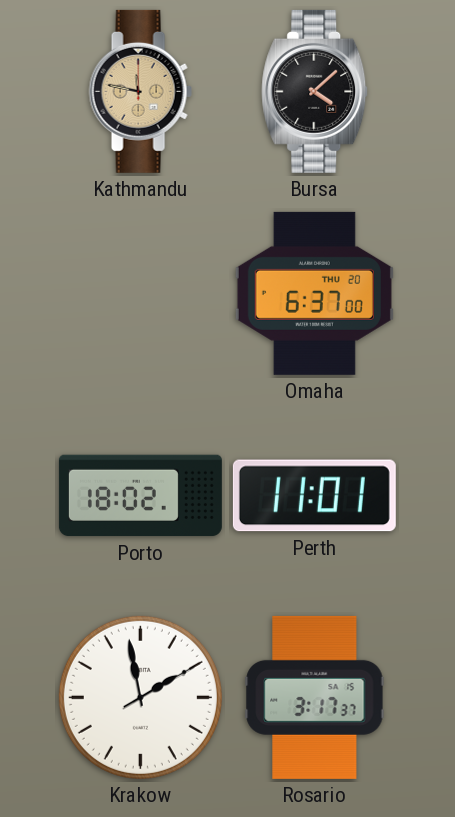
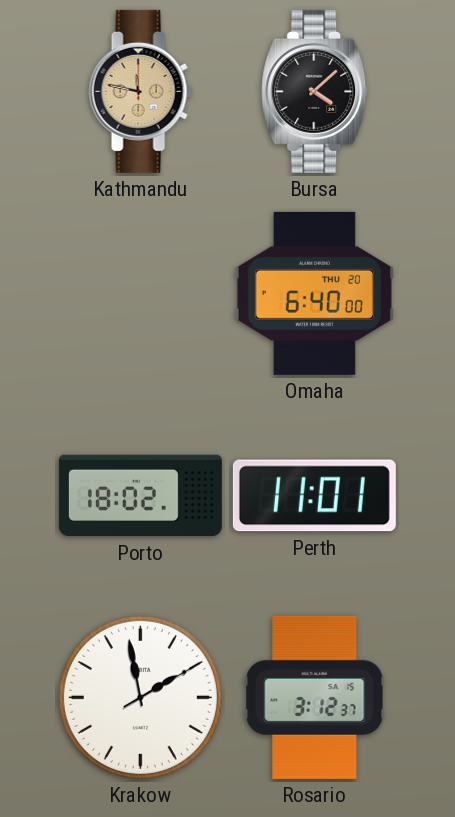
Omaha: 6:37 -> 6:40
Rosario: 3:17 -> 3:12
